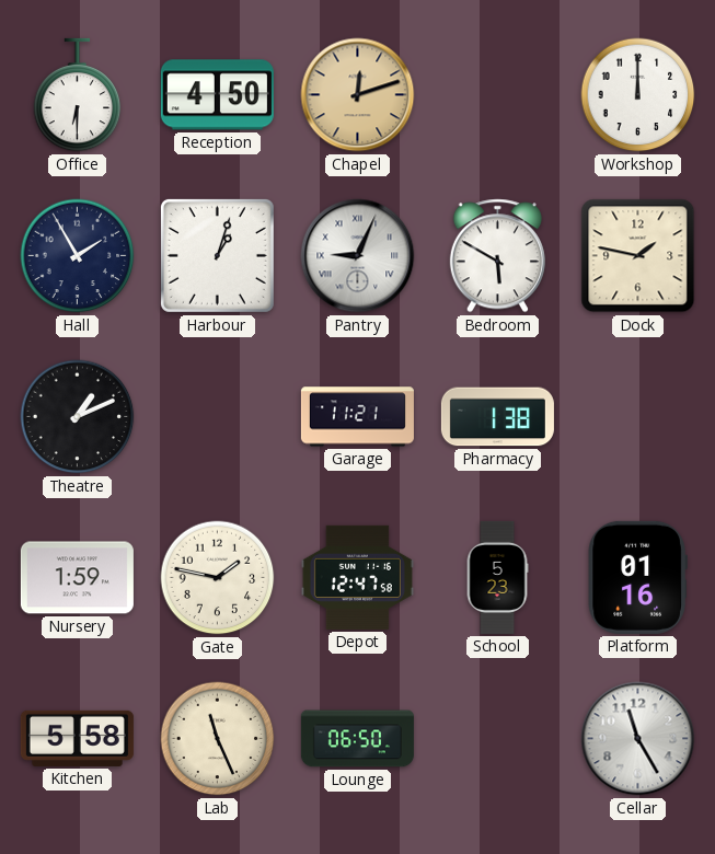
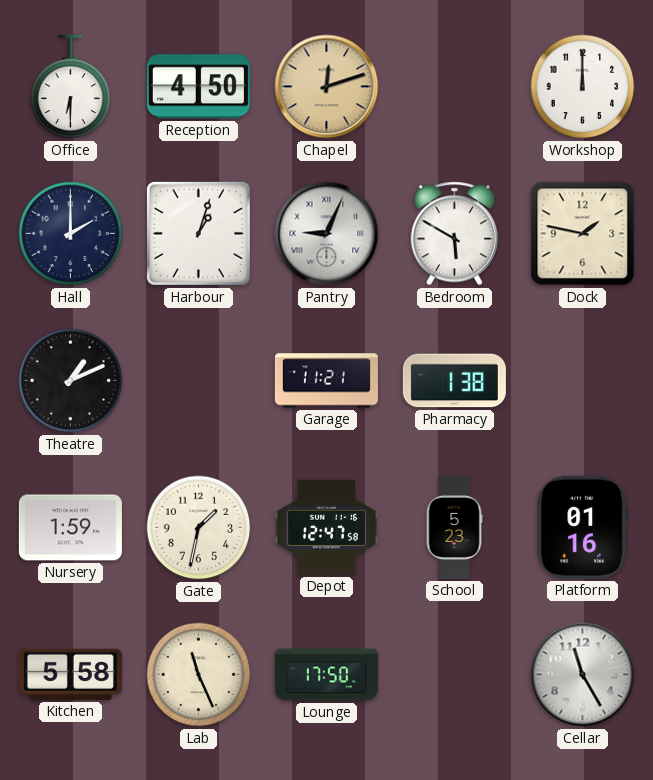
Hall: 1:55 -> 2:00
Gate: 1:47 -> 1:32
Lounge: 06:50 -> 17:50
